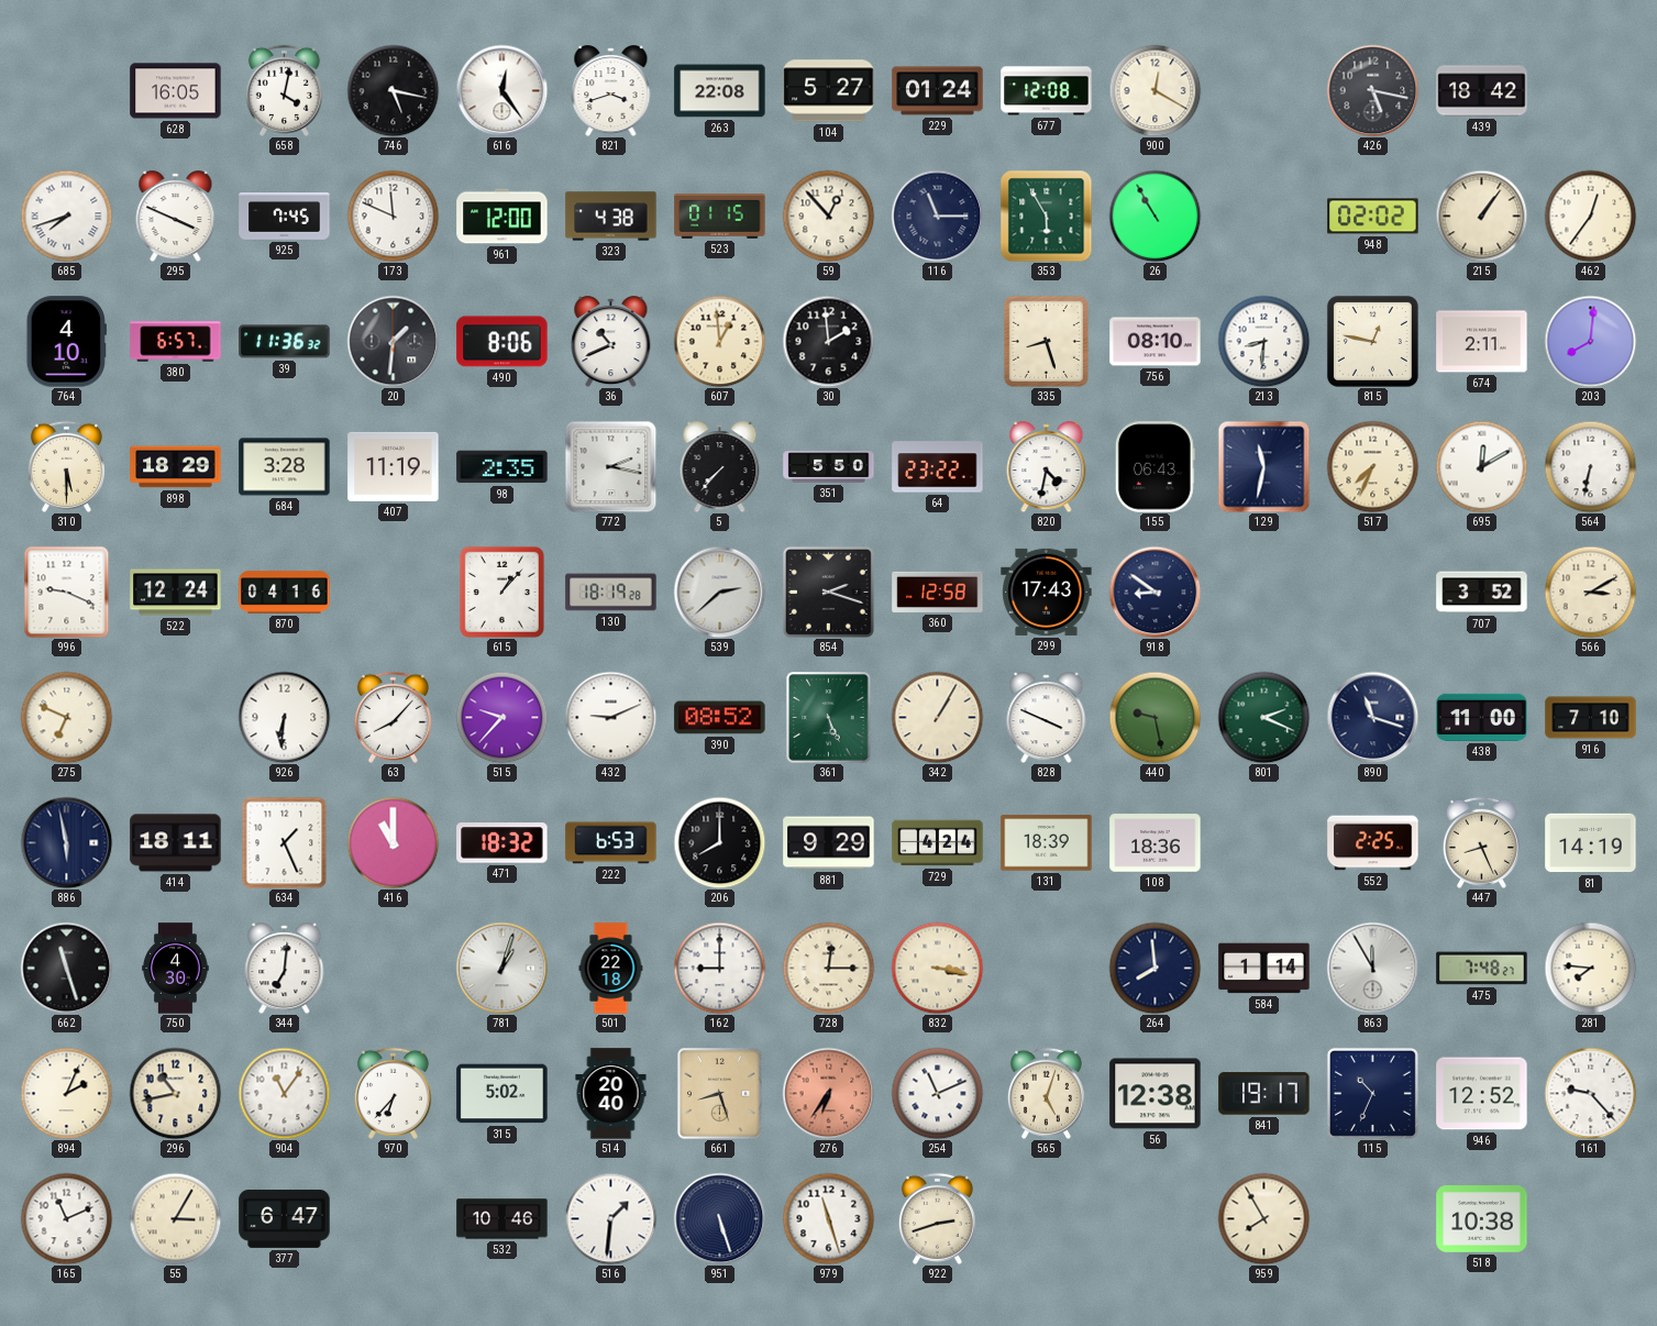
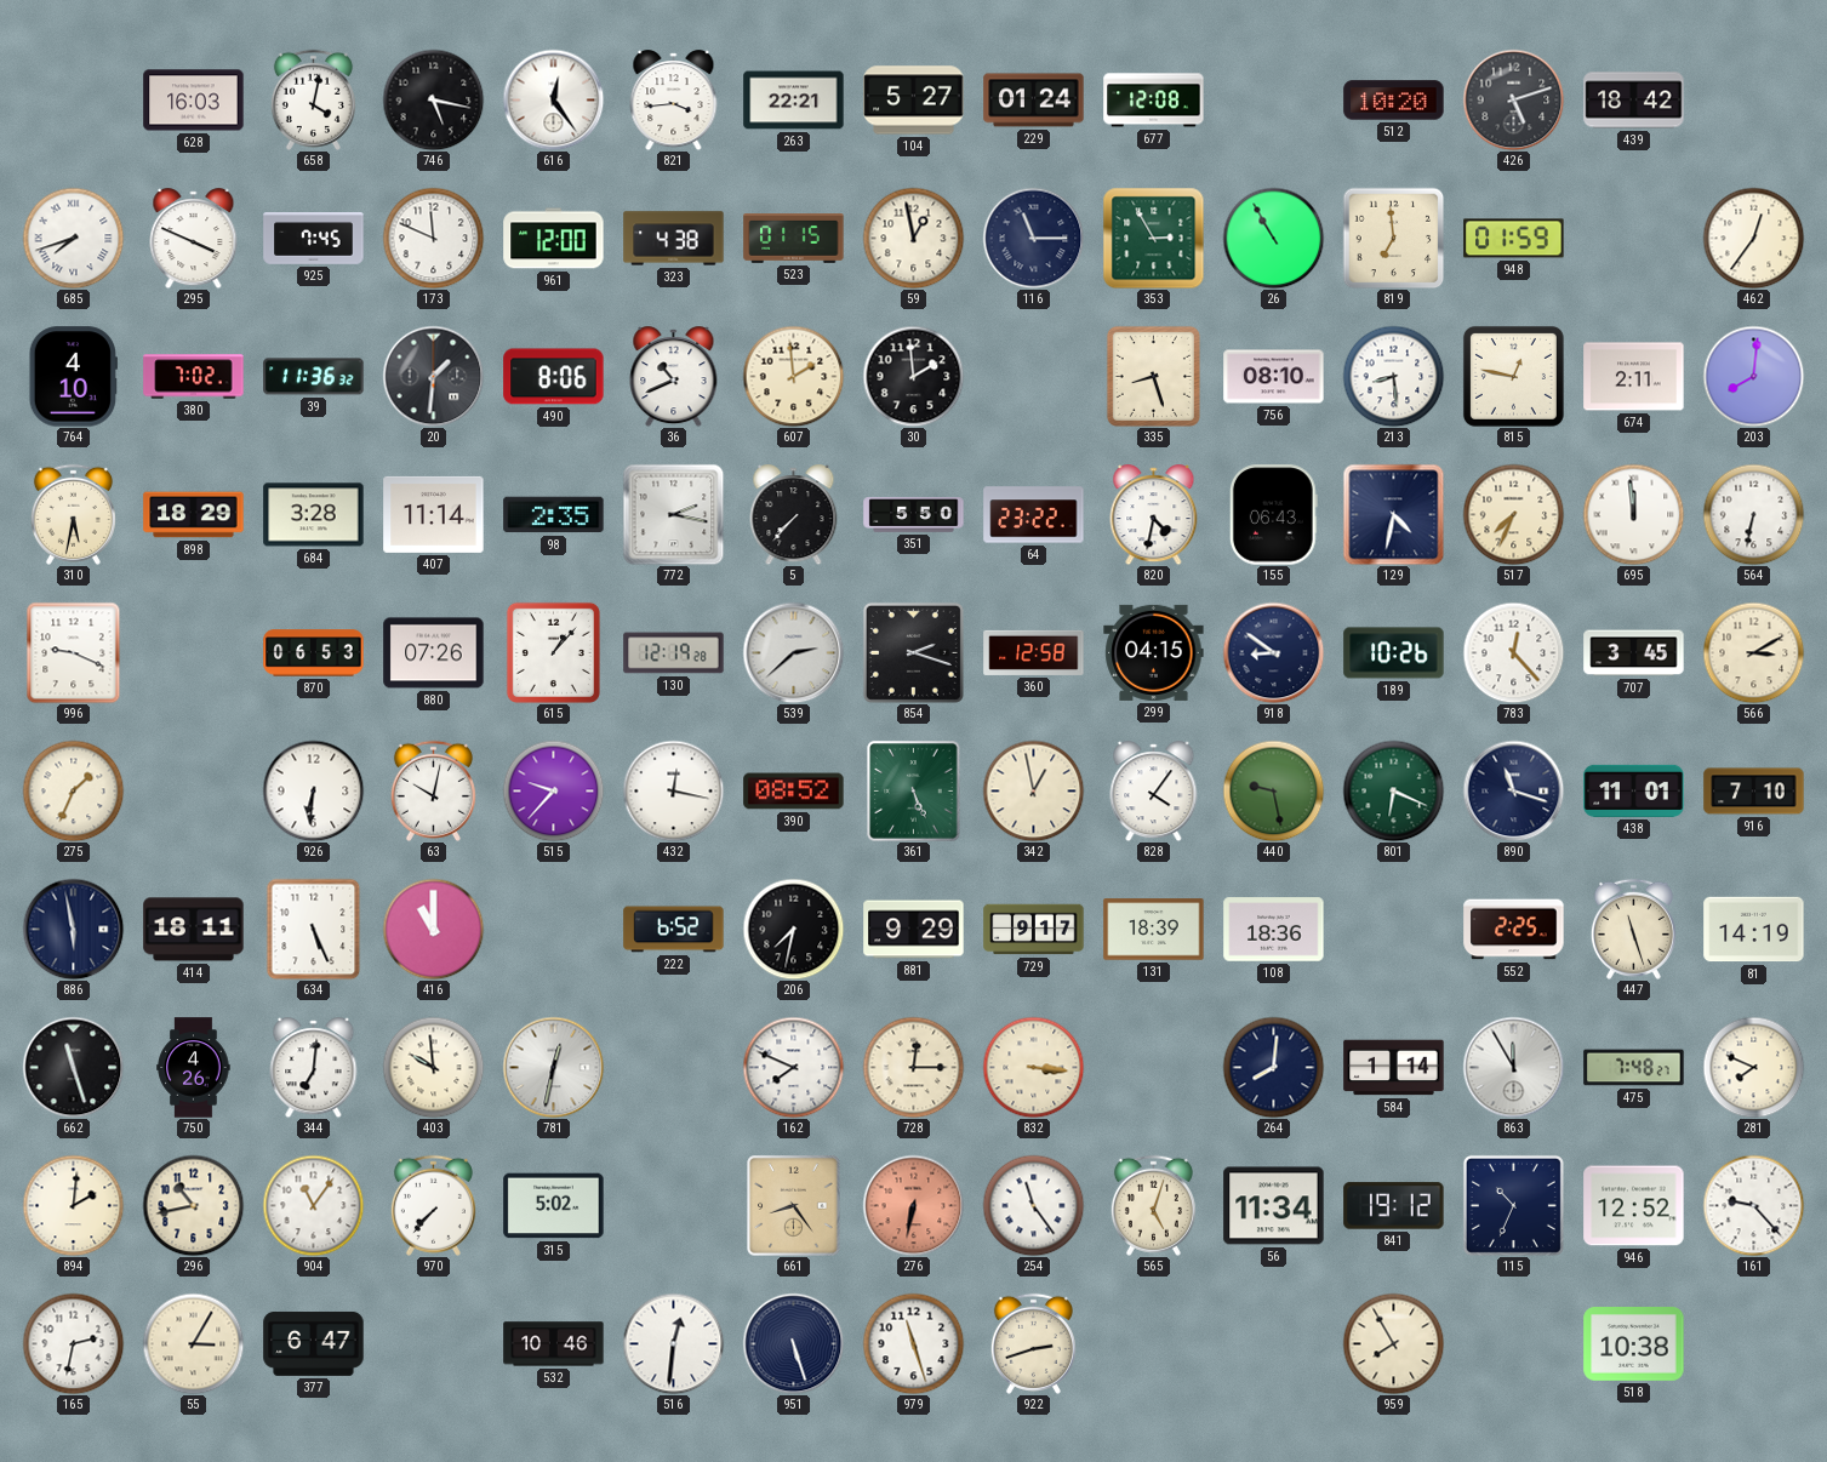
628: 16:05 -> 16:03
821: 3:42 -> 3:44
263: 22:08 -> 22:21
900: 12:20 -> none
512: none -> 10:20
426: 5:17 -> 5:12
59: 12:53 -> 12:58
353: 5:55 -> 2:55
819: none -> 6:59
948: 02:02 -> 01:59
215: 1:06 -> none
380: 6:57 -> 7:02
607: 12:59 -> 1:59
213: 8:31 -> 8:29
310: 5:30 -> 5:32
407: 11:19 -> 11:14
129: 11:32 -> 4:32
695: 12:10 -> 11:59
522: 12:24 -> none
870: 04:16 -> 06:53
880: none -> 07:26
130: 18:19 -> 12:19
299: 17:43 -> 04:15
189: none -> 10:26
783: none -> 12:23
707: 3:52 -> 3:45
275: 6:49 -> 1:34
63: 8:07 -> 10:02
432: 9:11 -> 12:17
342: 1:05 -> 12:58
828: 3:49 -> 4:06
801: 2:19 -> 6:19
438: 11:00 -> 11:01
634: 1:26 -> 5:26
471: 18:32 -> none
222: 6:53 -> 6:52
206: 8:00 -> 7:32
729: 4:24 -> 9:17
447: 8:26 -> 11:27
750: 4:30 -> 4:26
403: none -> 9:59
781: 1:03 -> 12:32
501: 22:18 -> none
162: 9:00 -> 7:49
832: 3:17 -> 3:16
264: 7:59 -> 8:01
281: 7:46 -> 7:49
894: 2:04 -> 2:01
970: 6:37 -> 7:37
514: 20:40 -> none
661: 8:27 -> 8:24
276: 6:36 -> 6:32
254: 11:11 -> 11:24
56: 12:38 -> 11:34
841: 19:17 -> 19:12
165: 11:11 -> 2:32
516: 1:31 -> 12:31
